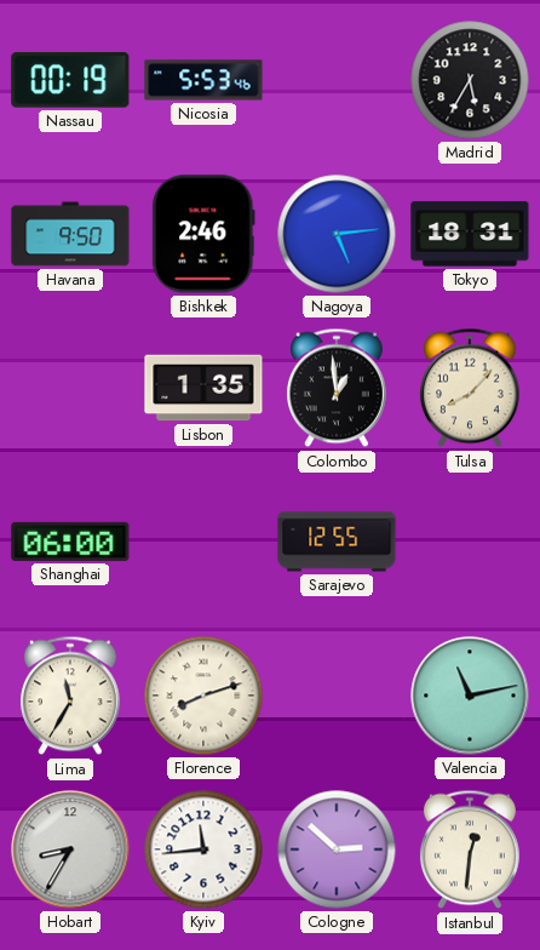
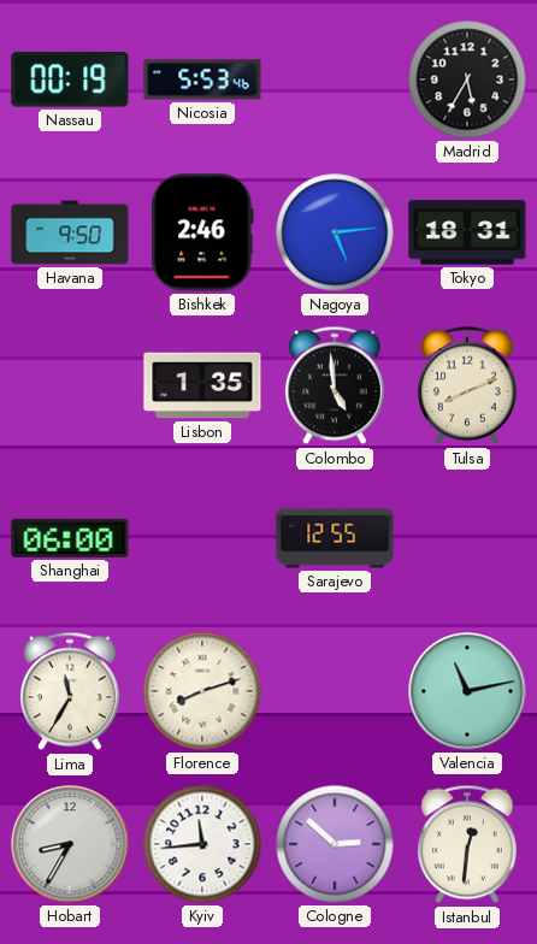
Colombo: 12:59 -> 4:59
Tulsa: 8:07 -> 8:11
